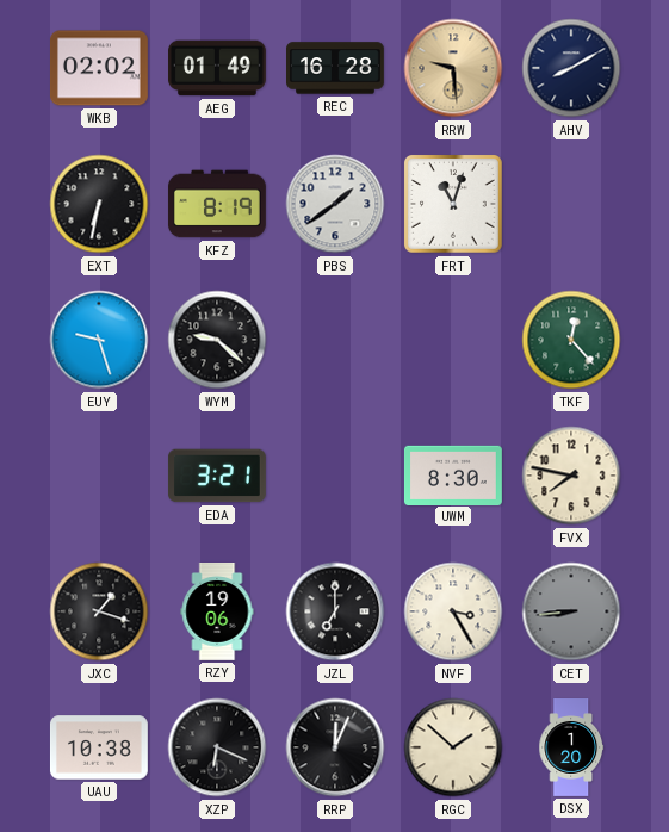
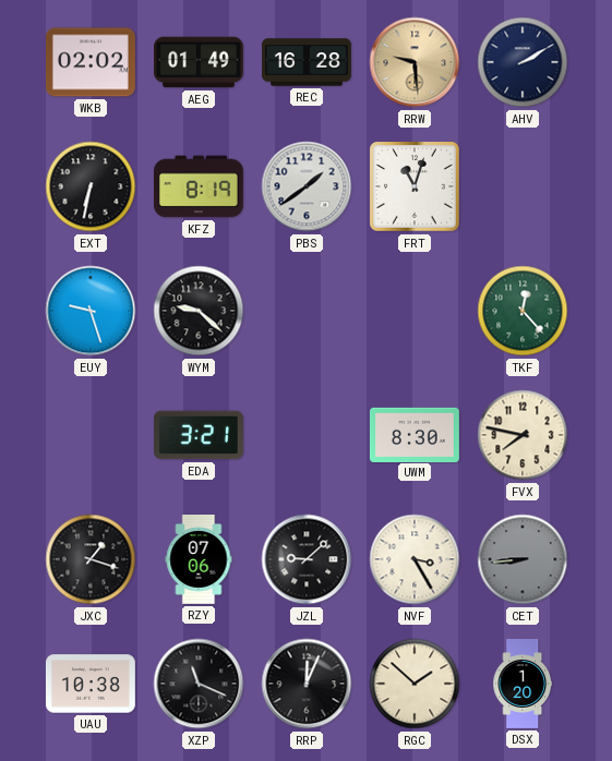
AHV: 8:10 -> 2:10
RZY: 19:06 -> 07:06
JZL: 7:00 -> 9:08
XZP: 6:19 -> 11:19
